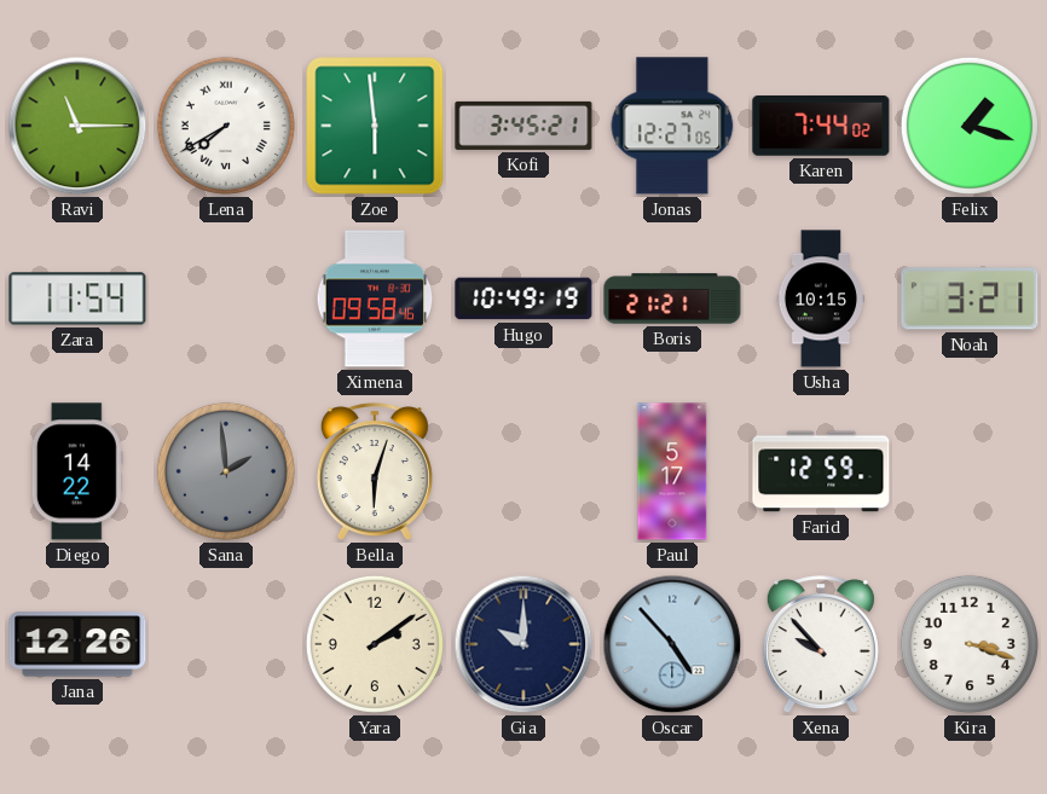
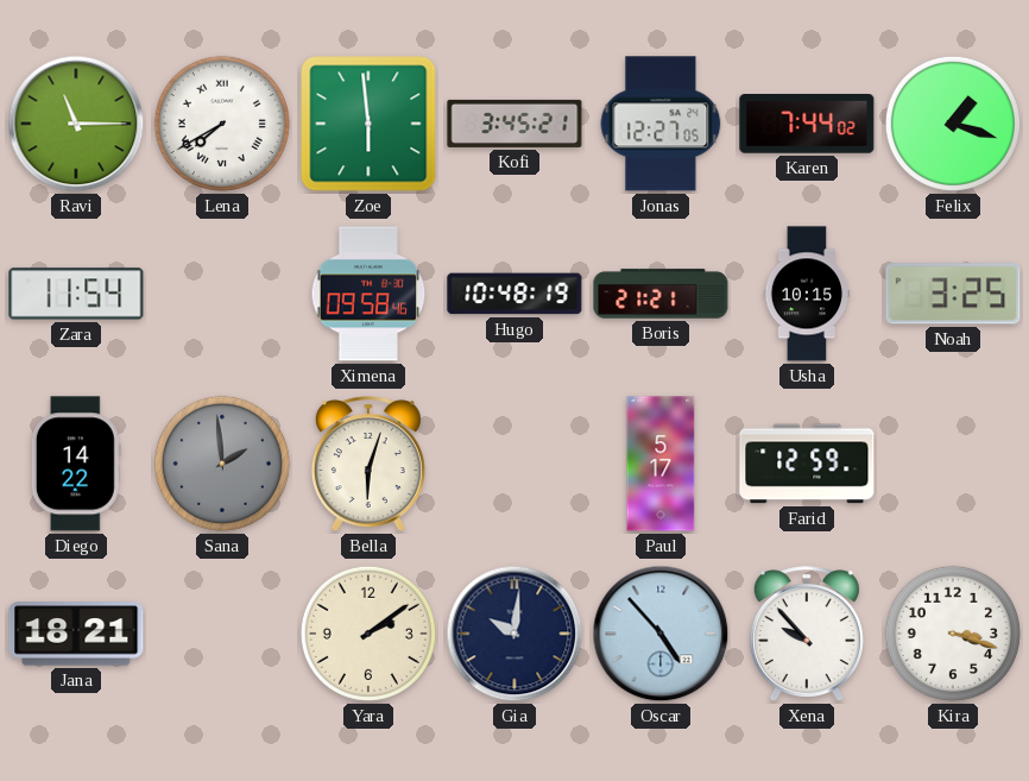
Hugo: 10:49 -> 10:48
Noah: 3:21 -> 3:25
Jana: 12:26 -> 18:21
Gia: 10:00 -> 10:01
